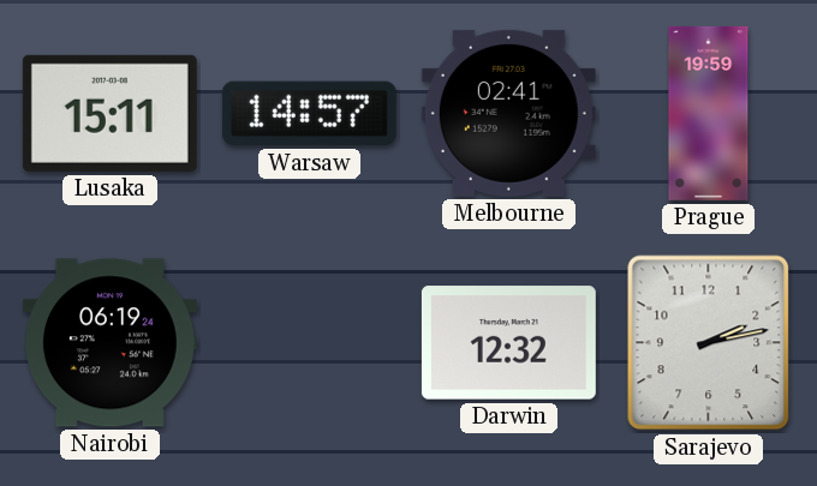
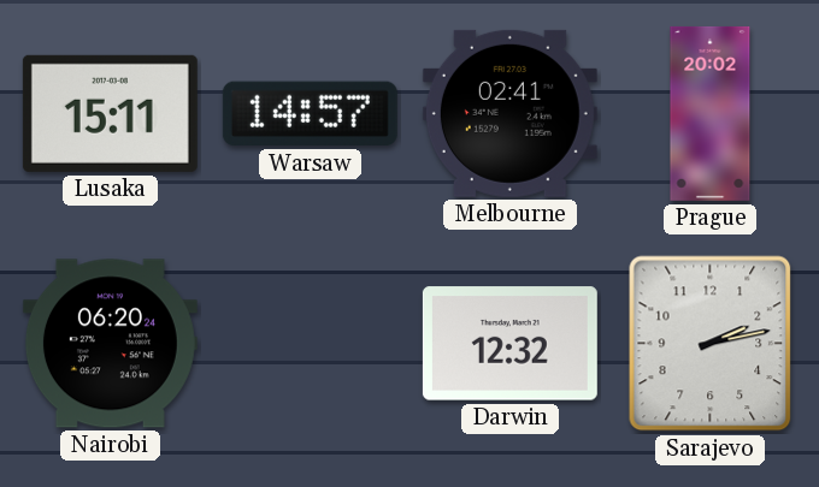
Prague: 19:59 -> 20:02
Nairobi: 06:19 -> 06:20
